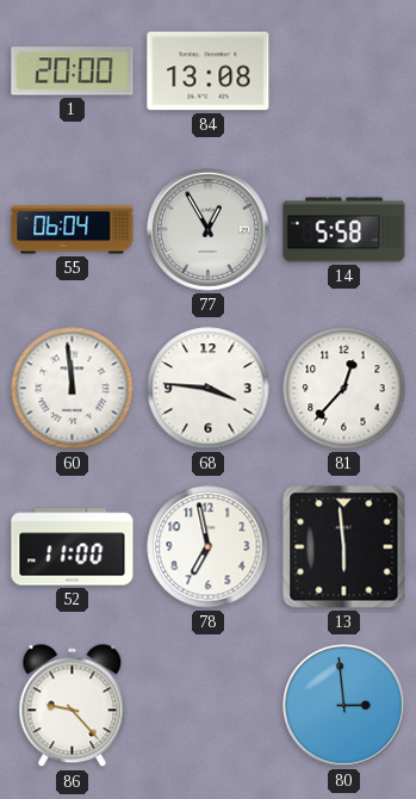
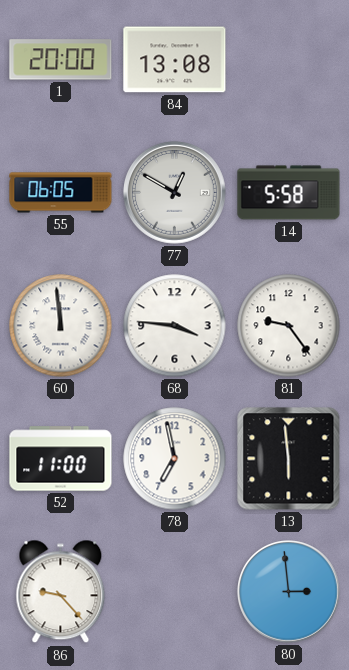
55: 06:04 -> 06:05
77: 12:55 -> 12:50
81: 12:37 -> 9:24
